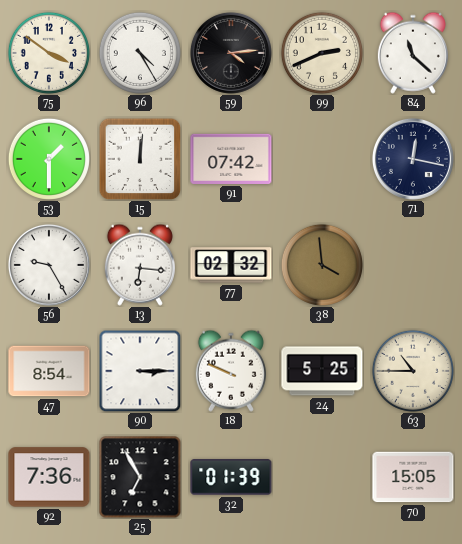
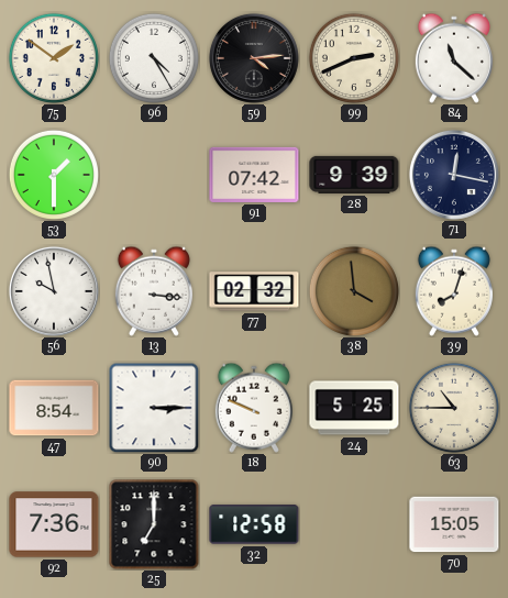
75: 3:51 -> 1:51
15: 12:01 -> none
28: none -> 9:39
56: 9:25 -> 9:58
13: 6:16 -> 3:16
39: none -> 8:03
25: 6:55 -> 7:00
32: 01:39 -> 12:58
